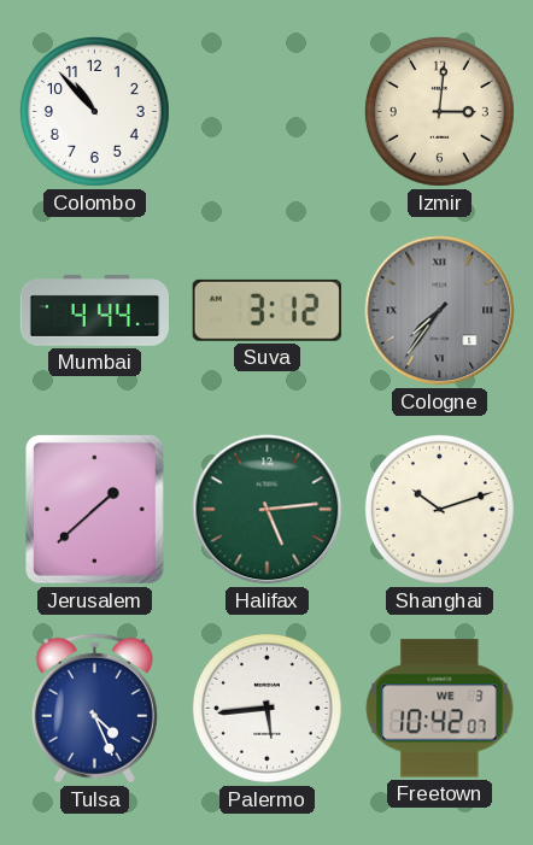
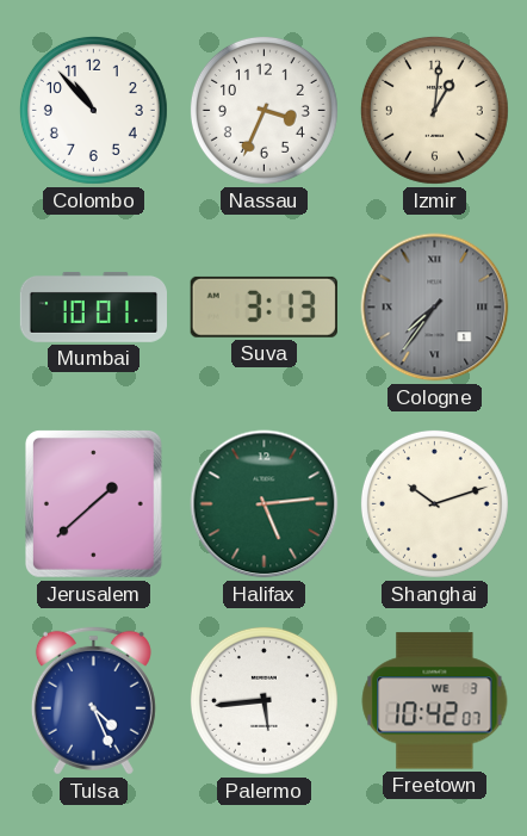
Nassau: none -> 3:34
Izmir: 3:01 -> 1:01
Mumbai: 4:44 -> 10:01
Suva: 3:12 -> 3:13
